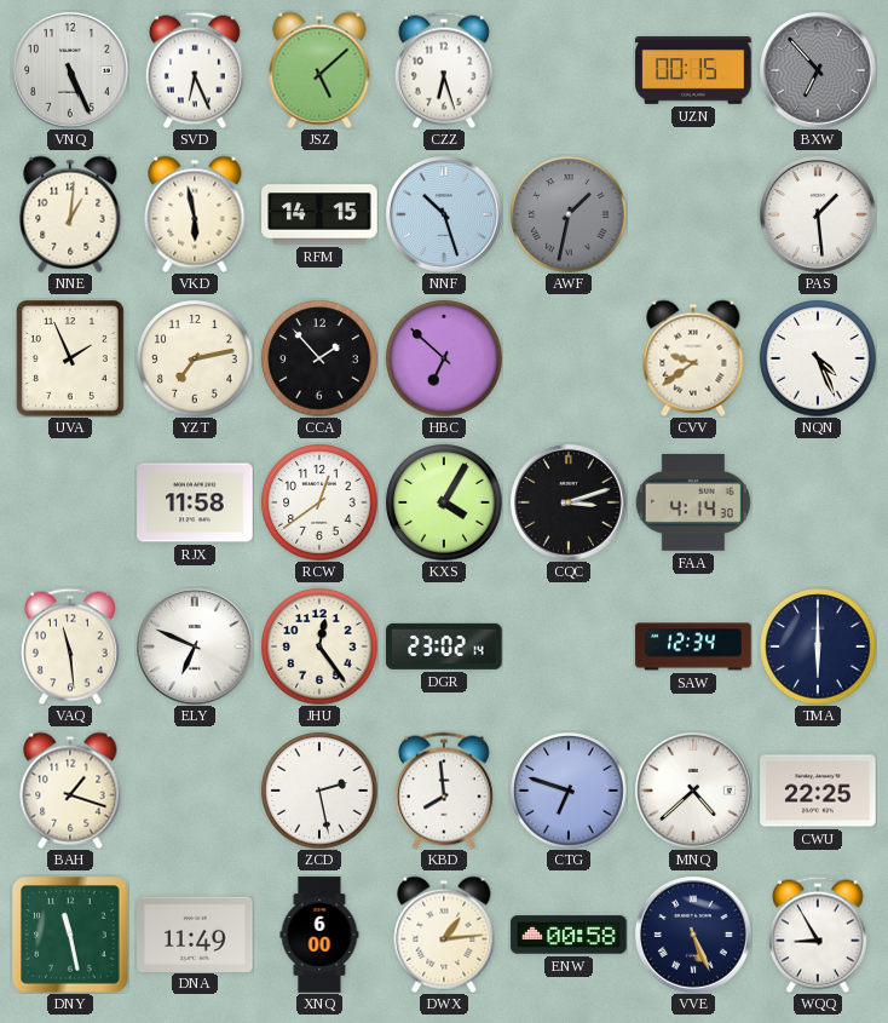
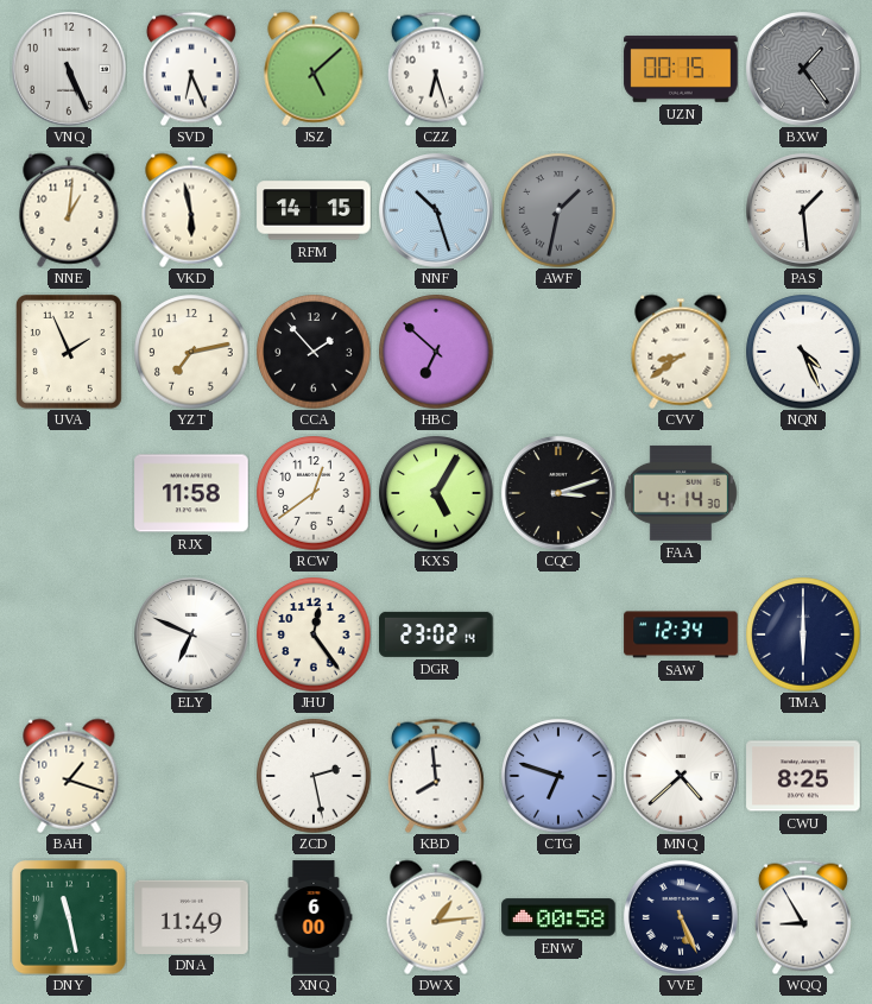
BXW: 6:53 -> 1:24
CVV: 9:39 -> 8:39
KXS: 4:05 -> 5:05
VAQ: 11:29 -> none
CWU: 22:25 -> 8:25
